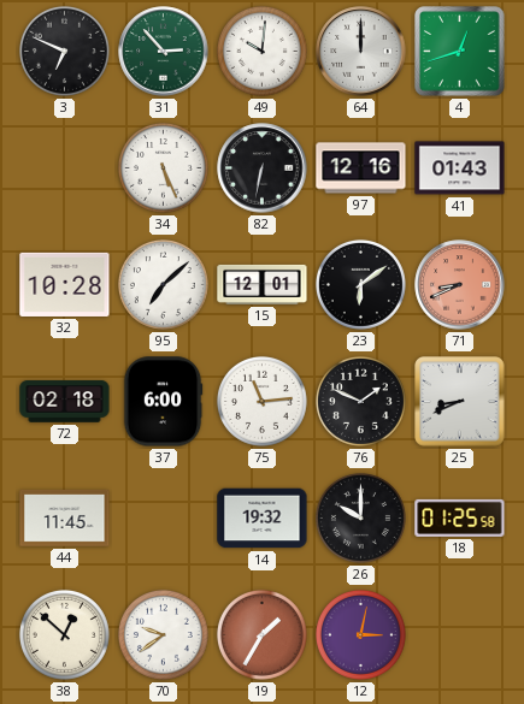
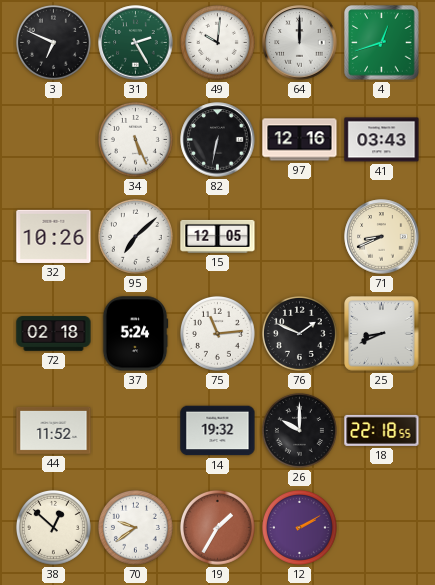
31: 2:53 -> 2:25
41: 01:43 -> 03:43
32: 10:28 -> 10:26
15: 12:01 -> 12:05
23: 6:09 -> none
71 dial: salmon -> cream
37: 6:00 -> 5:24
44: 11:45 -> 11:52
18: 01:25 -> 22:18
12: 3:02 -> 2:10
